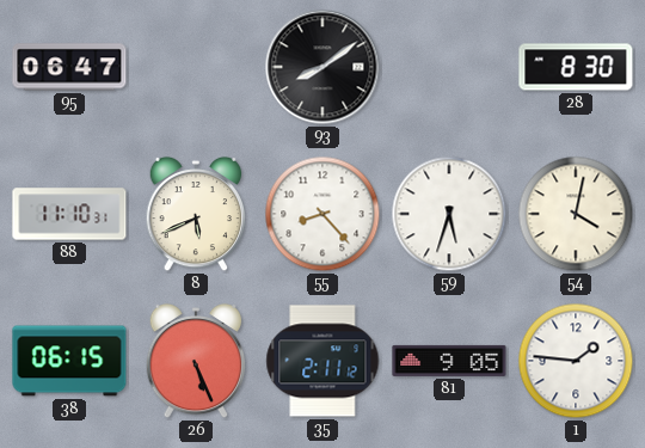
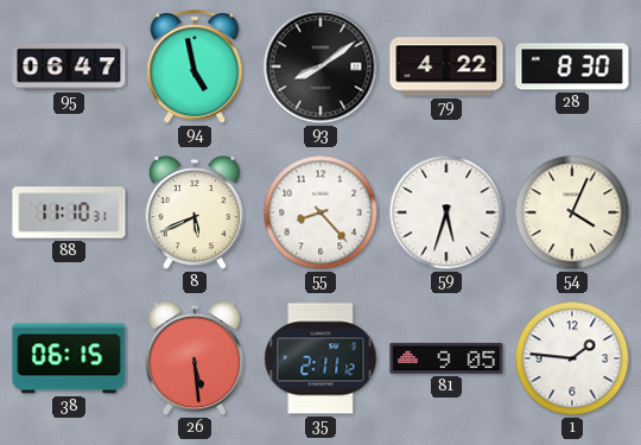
94: none -> 4:58
79: none -> 4:22
54: 4:02 -> 4:04
26: 5:26 -> 5:29
